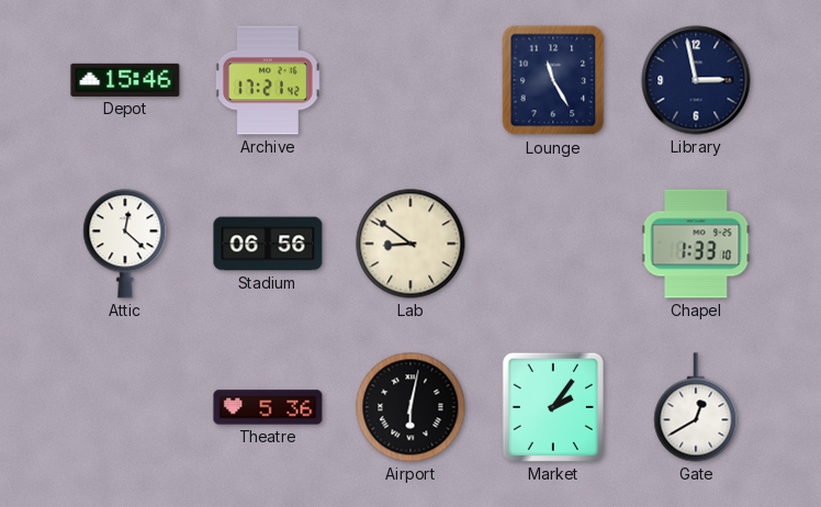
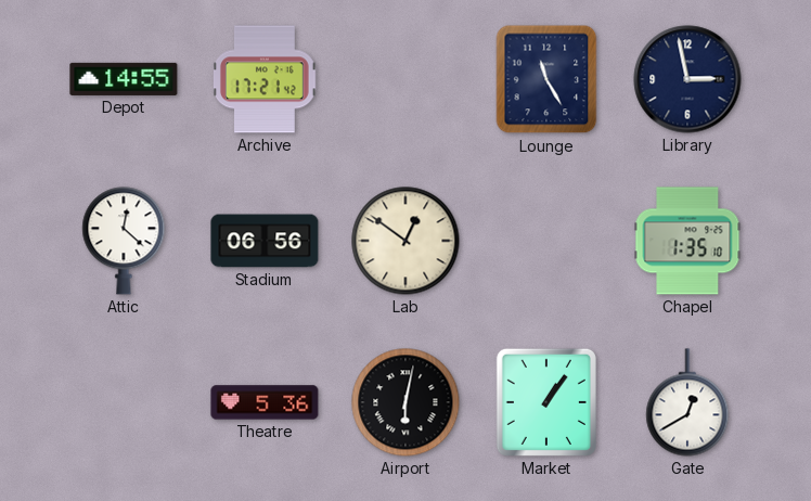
Depot: 15:46 -> 14:55
Lab: 8:51 -> 12:51
Chapel: 1:33 -> 1:35
Market: 2:06 -> 1:06
